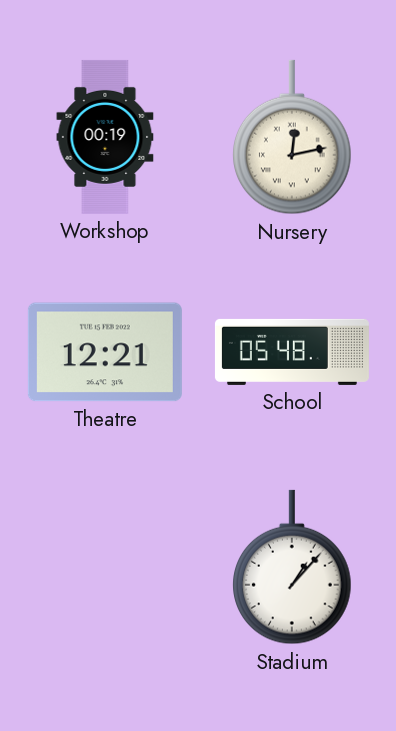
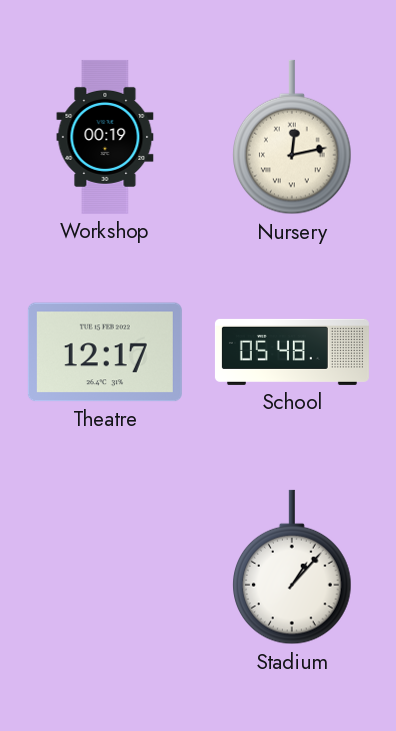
Theatre: 12:21 -> 12:17
